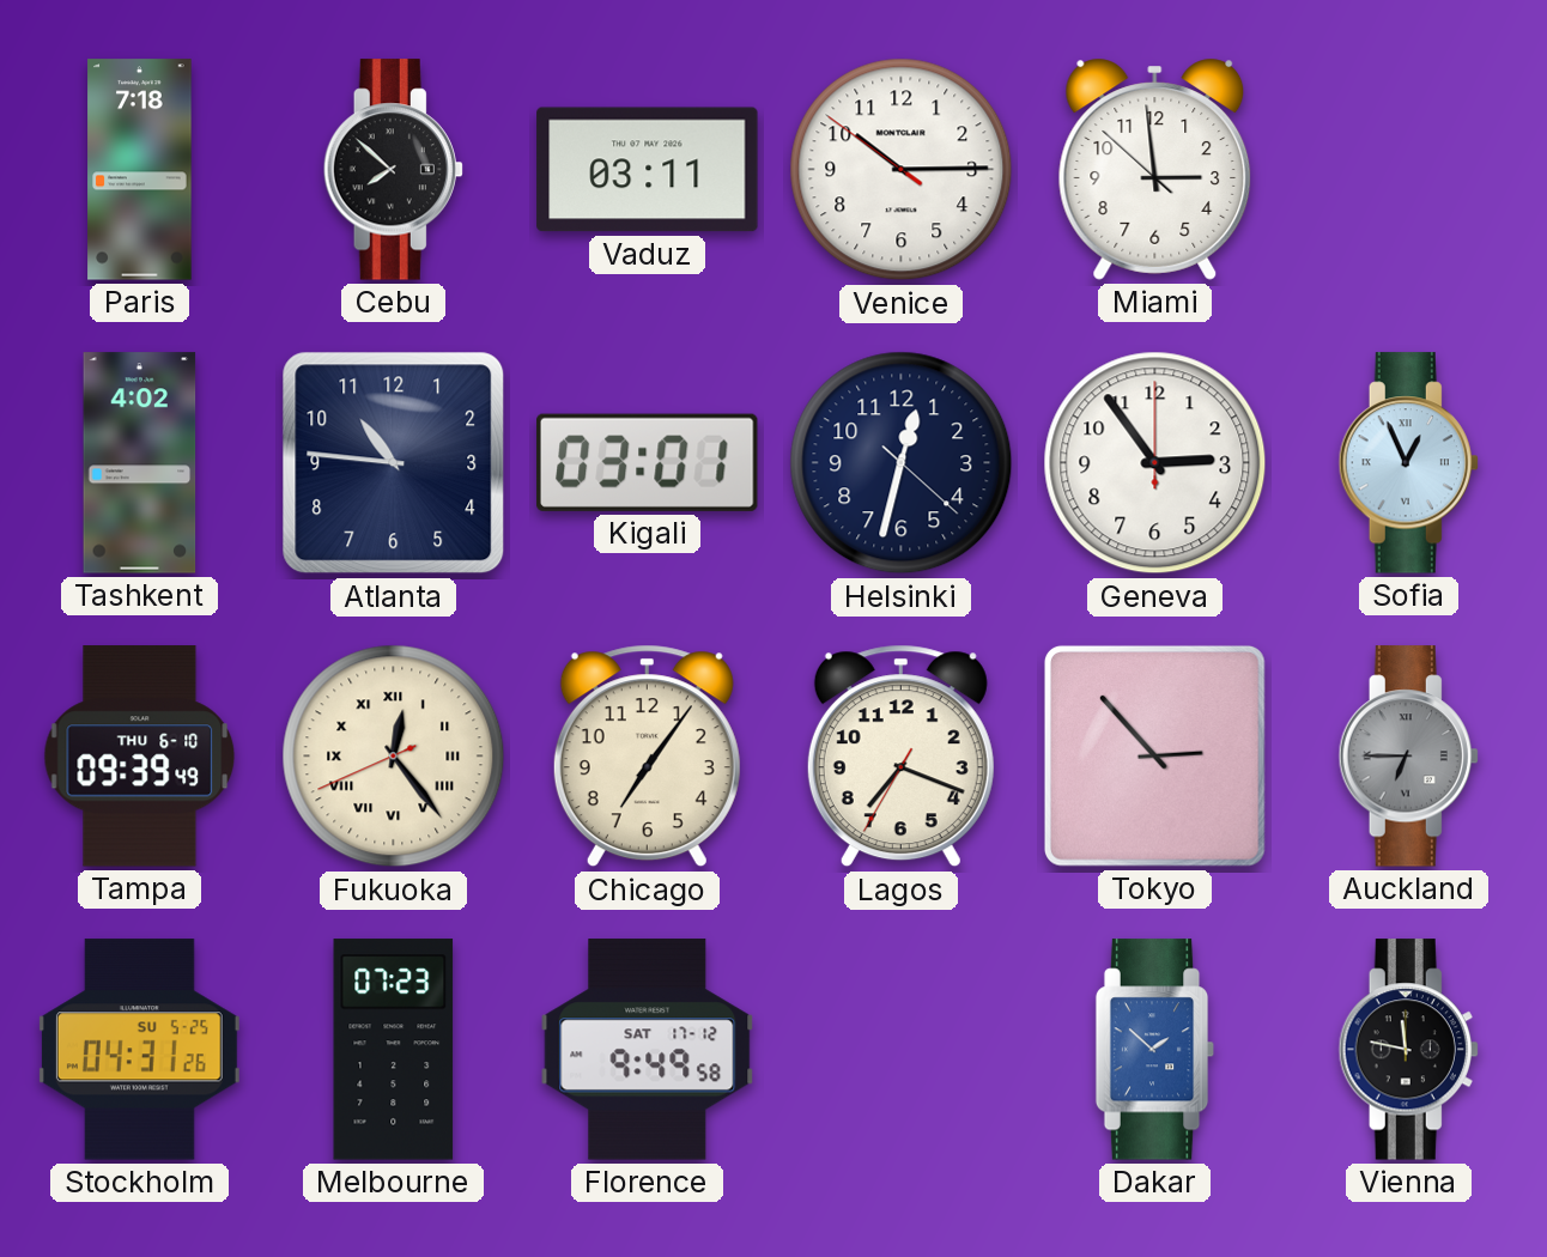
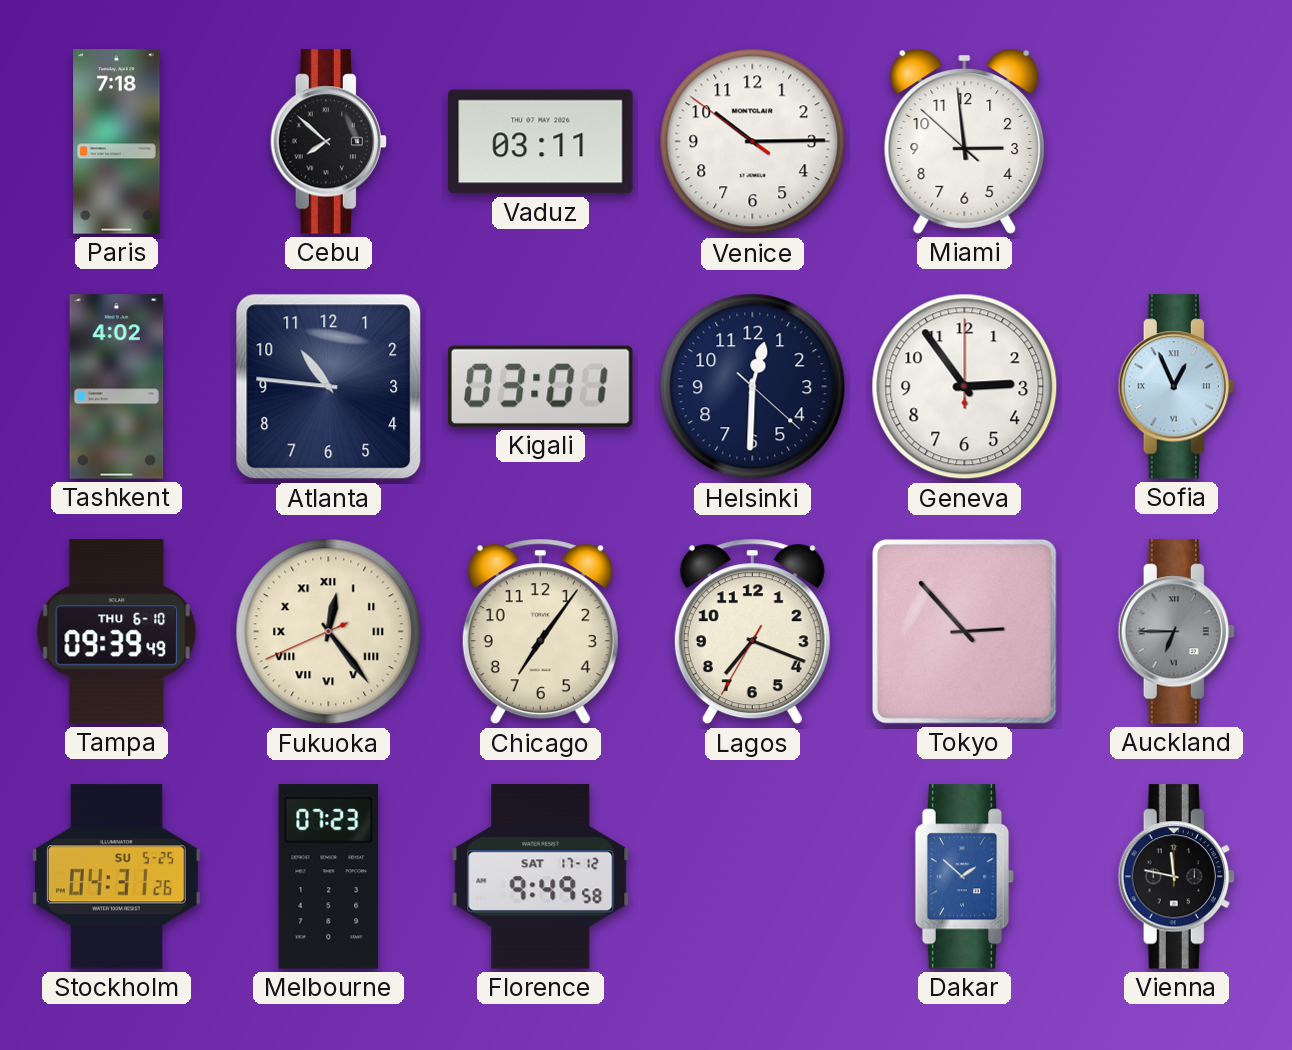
Helsinki: 12:32 -> 12:30
